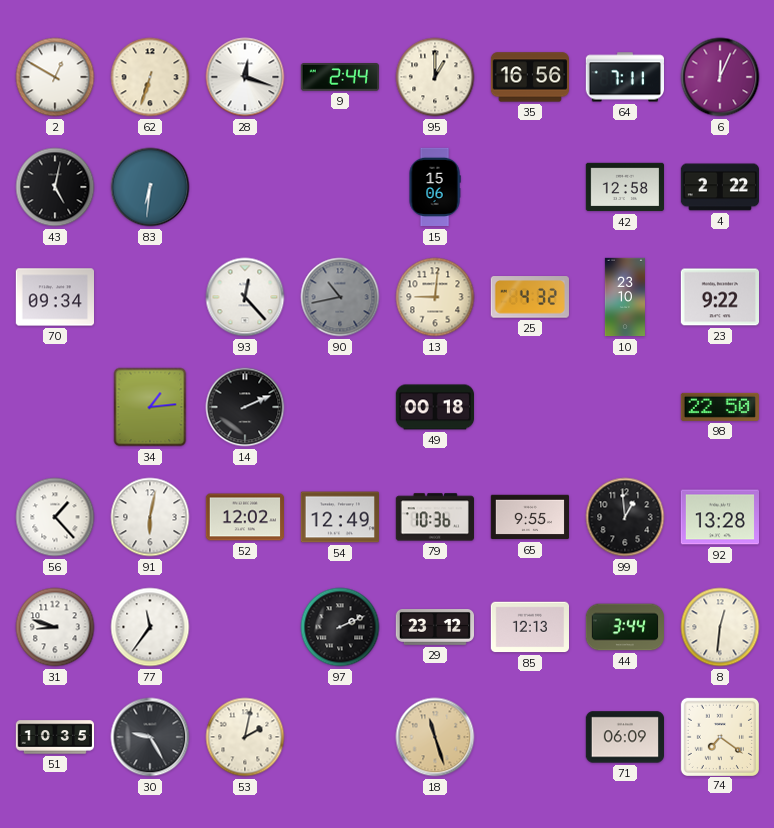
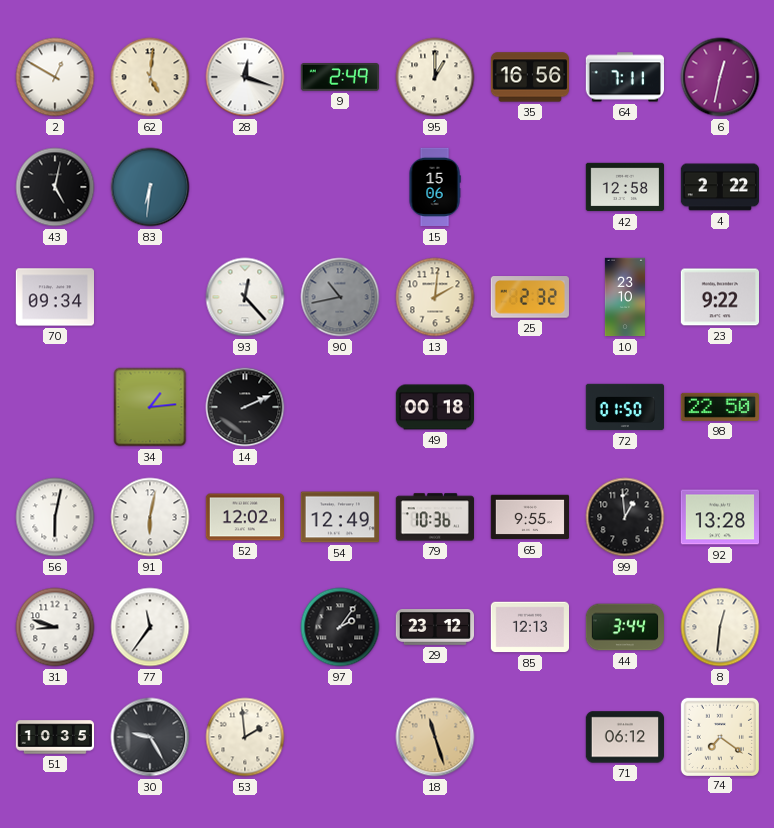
62: 6:33 -> 5:01
9: 2:44 -> 2:49
6: 12:04 -> 12:32
13: 9:01 -> 2:01
25: 4:32 -> 2:32
72: none -> 01:50
56: 1:23 -> 6:02
97: 2:11 -> 2:06
53: 2:02 -> 1:59
71: 06:09 -> 06:12
